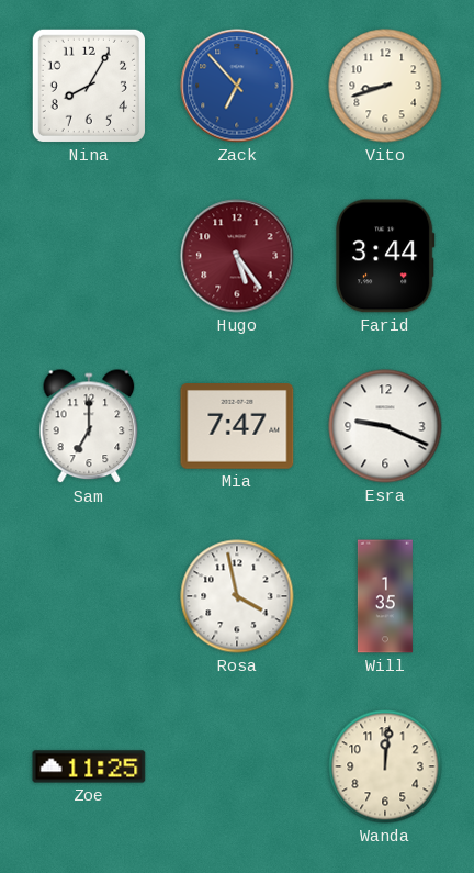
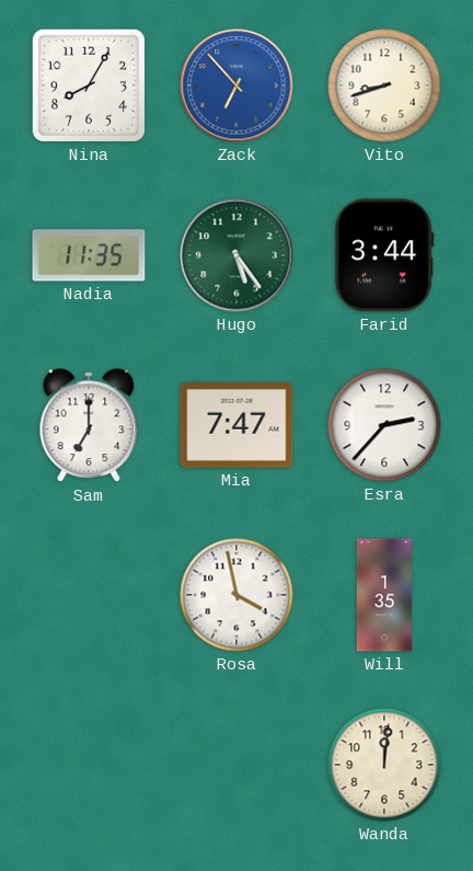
Nadia: none -> 11:35
Hugo dial: burgundy -> green
Esra: 9:19 -> 2:37
Zoe: 11:25 -> none
